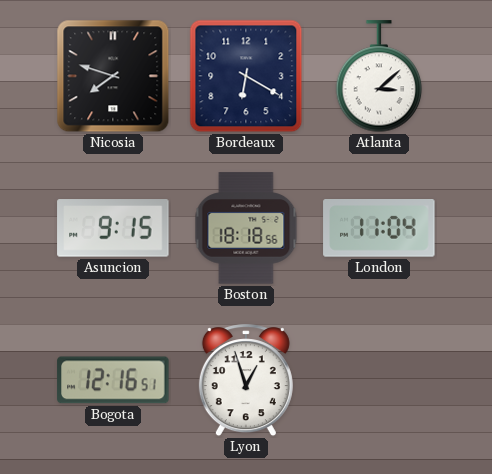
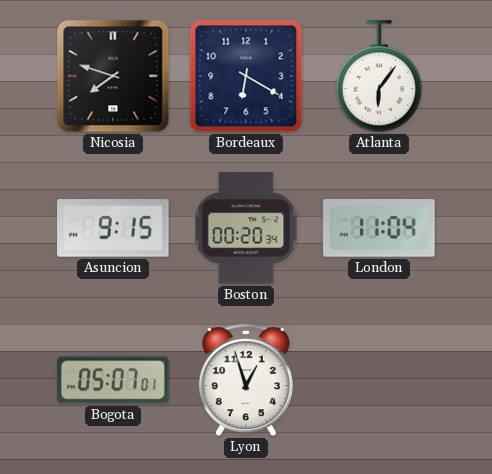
Atlanta: 3:08 -> 6:06
Boston: 18:18 -> 00:20
Bogota: 12:16 -> 05:07
